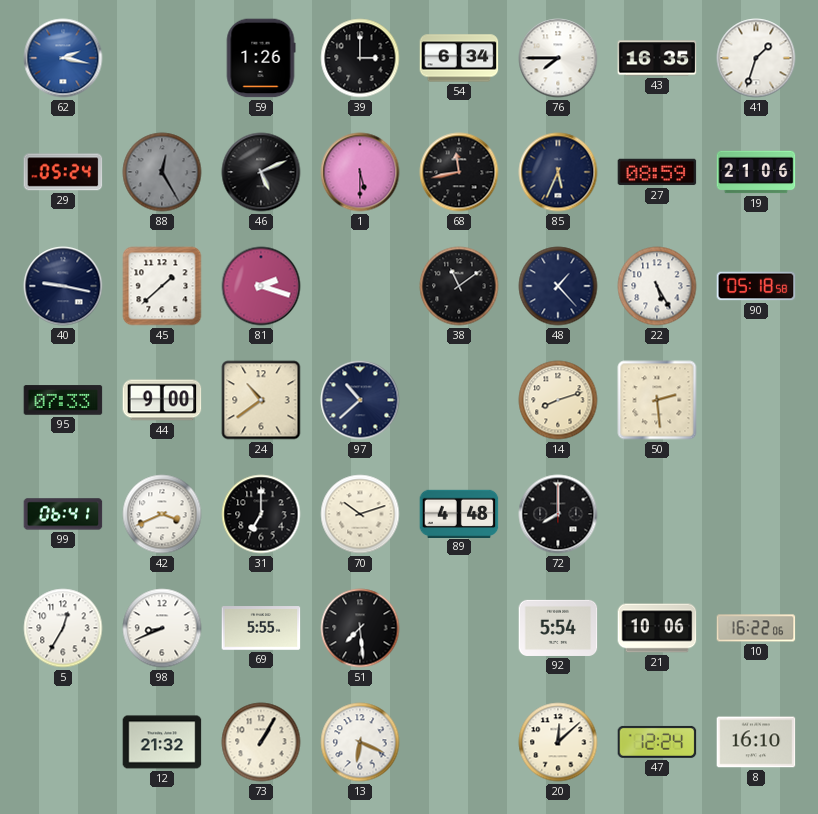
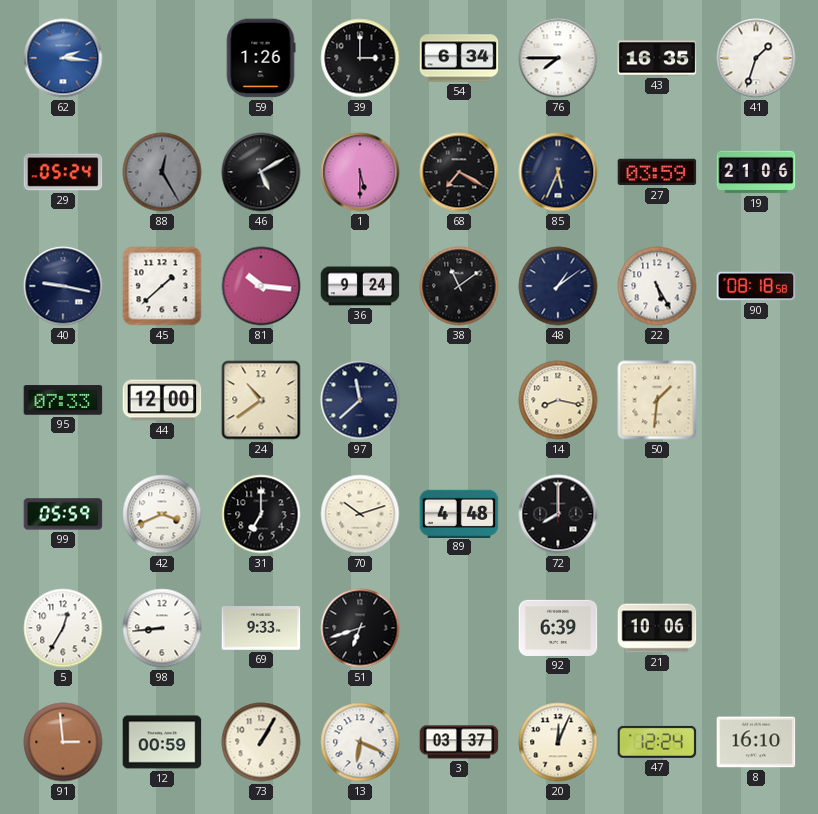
62: 2:17 -> 2:16
46: 5:11 -> 5:10
68: 11:43 -> 7:20
27: 08:59 -> 03:59
81: 2:18 -> 10:16
36: none -> 9:24
48: 1:23 -> 1:09
90: 05:18 -> 08:18
44: 9:00 -> 12:00
97: 10:38 -> 11:38
14: 8:12 -> 8:17
50: 2:29 -> 1:31
99: 06:41 -> 05:59
98: 8:41 -> 8:44
69: 5:55 -> 9:33
51: 7:29 -> 6:42
92: 5:54 -> 6:39
10: 16:22 -> none
91: none -> 2:59
12: 21:32 -> 00:59
3: none -> 03:37
20: 12:08 -> 12:04
